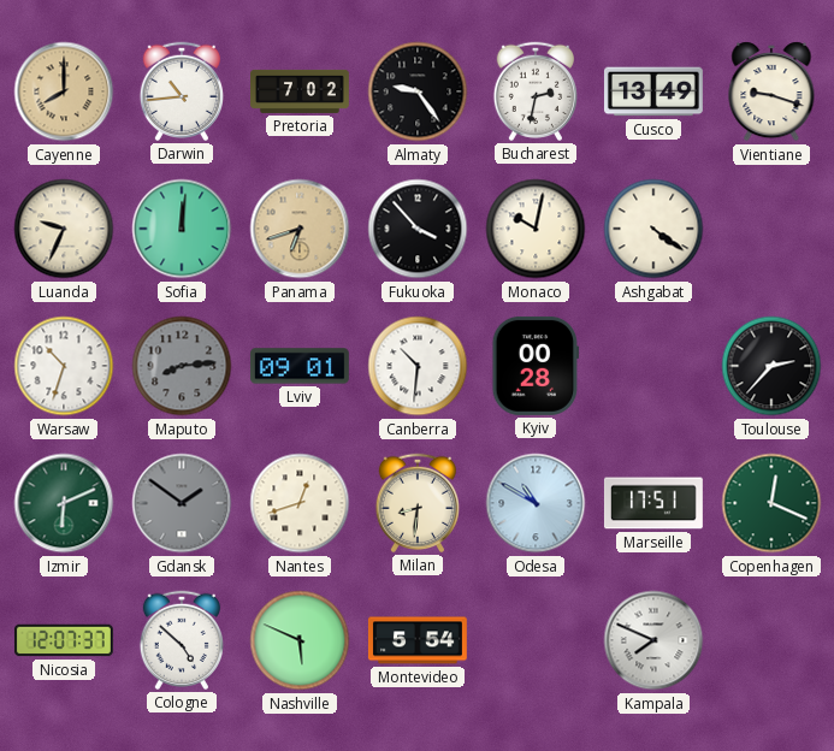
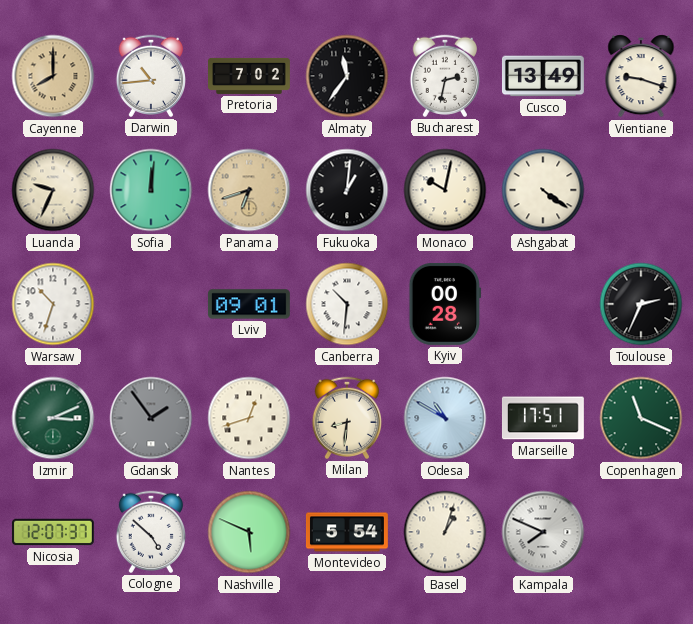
Almaty: 9:24 -> 11:36
Fukuoka: 3:53 -> 1:01
Maputo: 8:14 -> none
Toulouse: 2:37 -> 2:34
Izmir: 6:11 -> 3:11
Gdansk: 1:51 -> 1:54
Copenhagen: 12:19 -> 11:19
Basel: none -> 1:03
